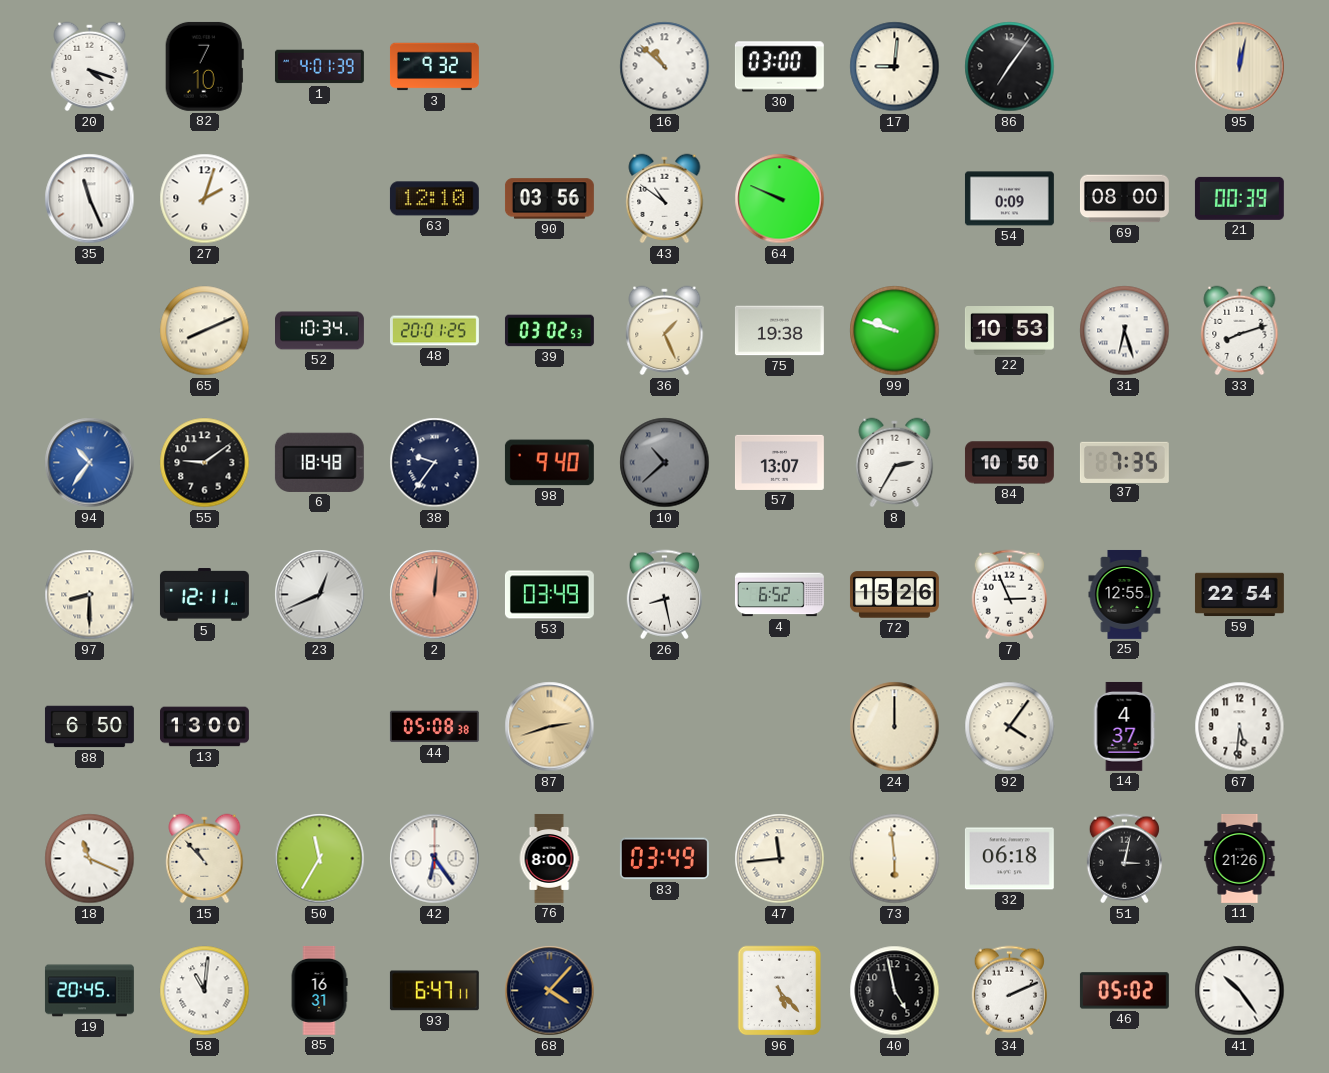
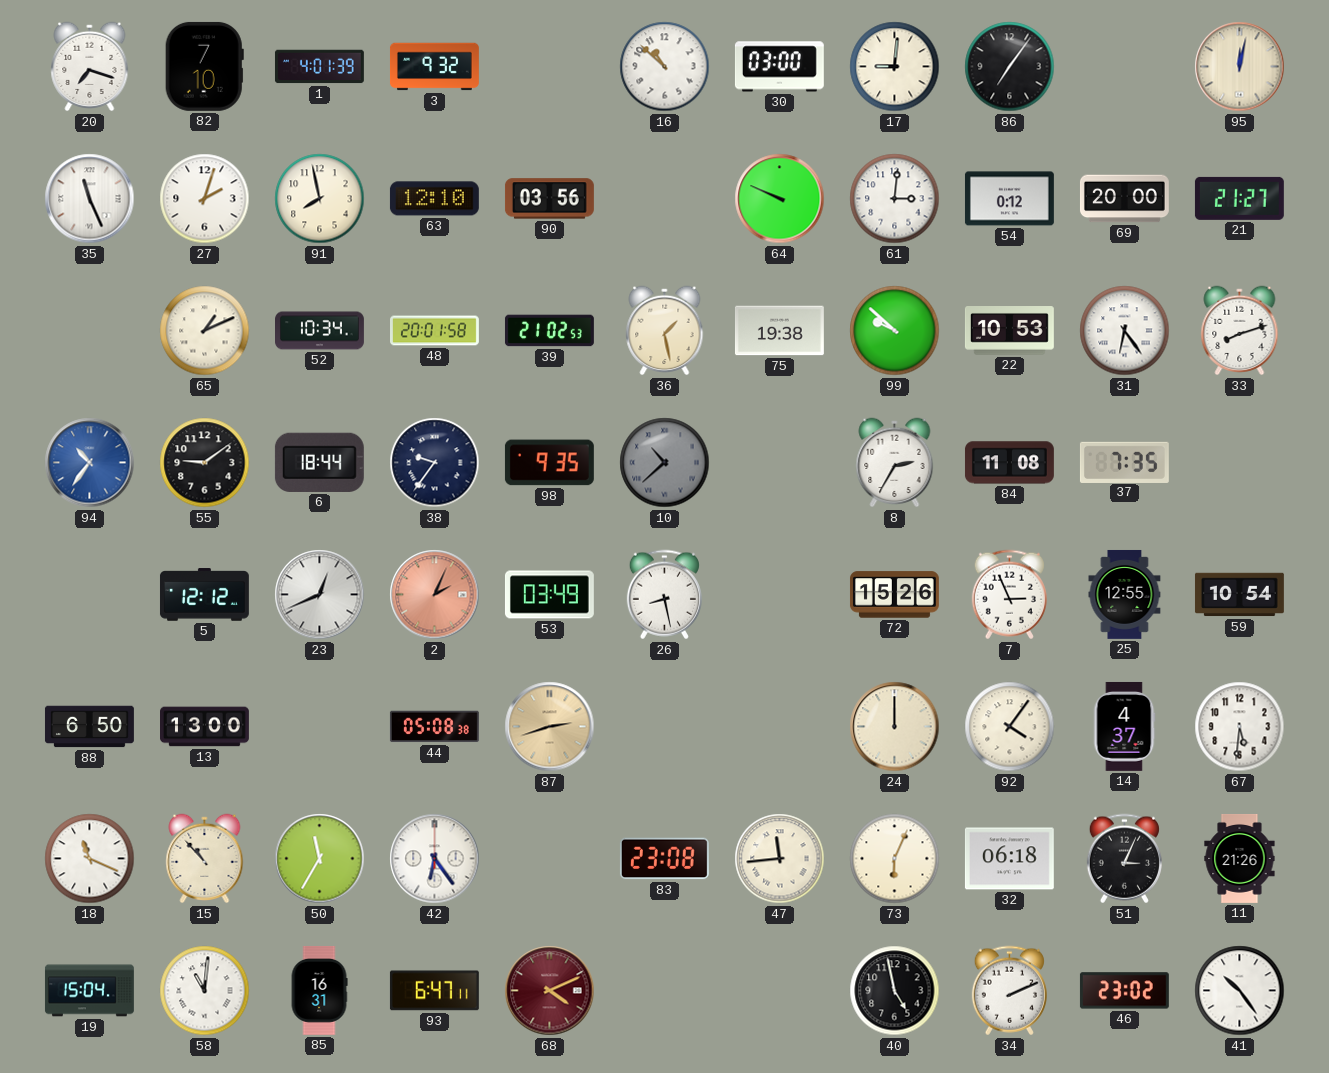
20: 4:18 -> 7:18
91: none -> 7:58
43: 10:51 -> none
61: none -> 3:01
54: 0:09 -> 0:12
69: 08:00 -> 20:00
21: 00:39 -> 21:27
65: 8:11 -> 1:11
48: 20:01:25 -> 20:01:58
39: 03:02 -> 21:02
36: 1:26 -> 1:28
99: 9:48 -> 9:52
31: 6:27 -> 6:24
6: 18:48 -> 18:44
98: 9:40 -> 9:35
57: 13:07 -> none
84: 10:50 -> 11:08
97: 8:30 -> none
5: 12:11 -> 12:12
2: 12:01 -> 2:04
4: 6:52 -> none
59: 22:54 -> 10:54
76: 8:00 -> none
83: 03:49 -> 23:08
73: 5:59 -> 6:04
51: 3:02 -> 3:04
19: 20:45 -> 15:04
68: 4:07 -> 4:11
68 dial: navy -> burgundy
96: 5:23 -> none
46: 05:02 -> 23:02
